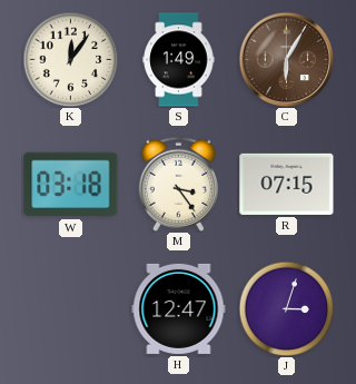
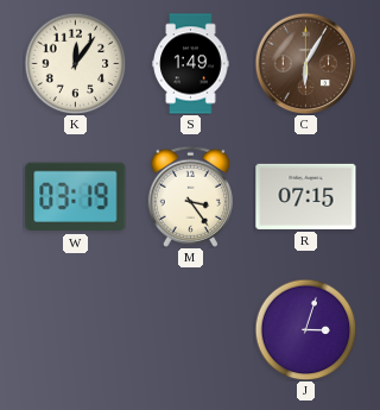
W: 03:18 -> 03:19
H: 12:47 -> none
